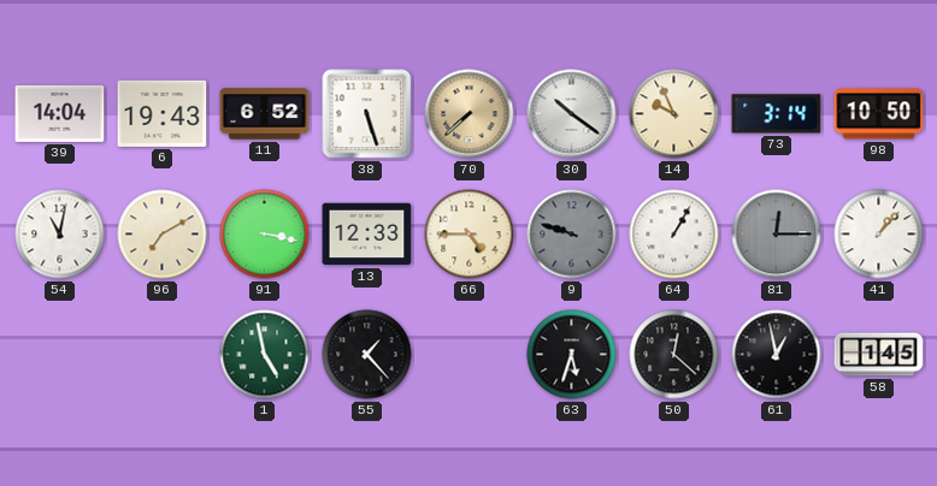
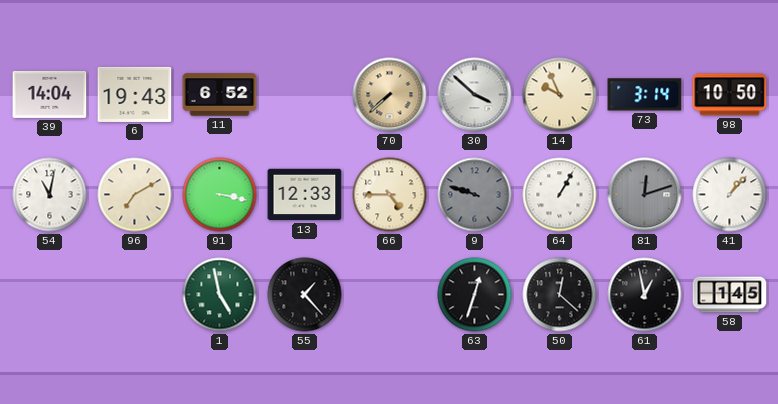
38: 5:27 -> none
30: 10:21 -> 3:52
81: 12:15 -> 12:12
63: 5:33 -> 12:33
